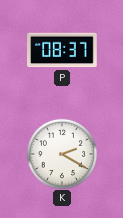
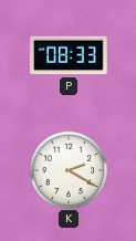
P: 08:37 -> 08:33
